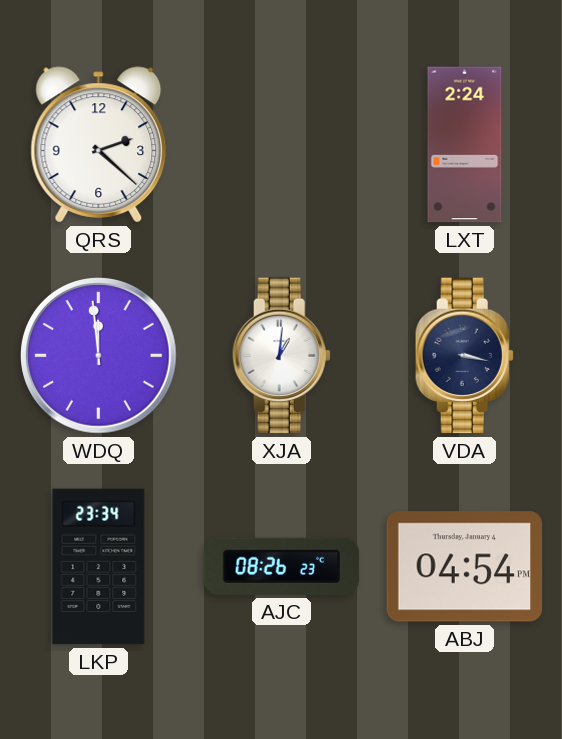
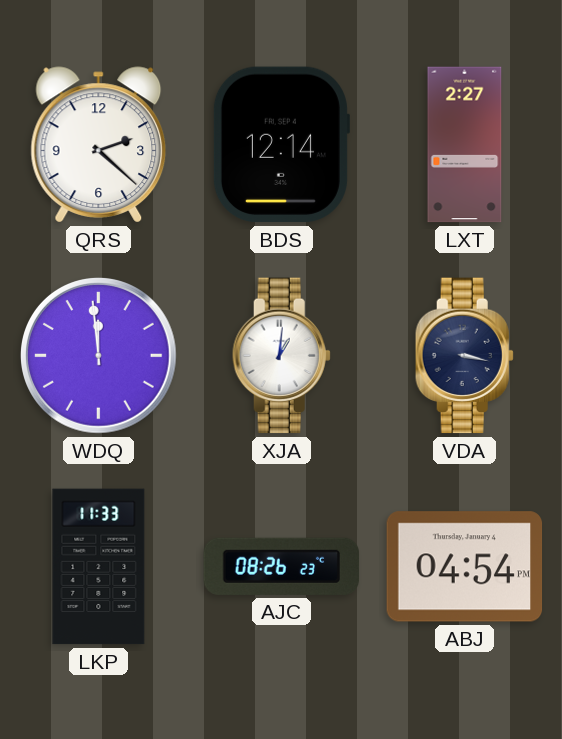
BDS: none -> 12:14
LXT: 2:24 -> 2:27
LKP: 23:34 -> 11:33
